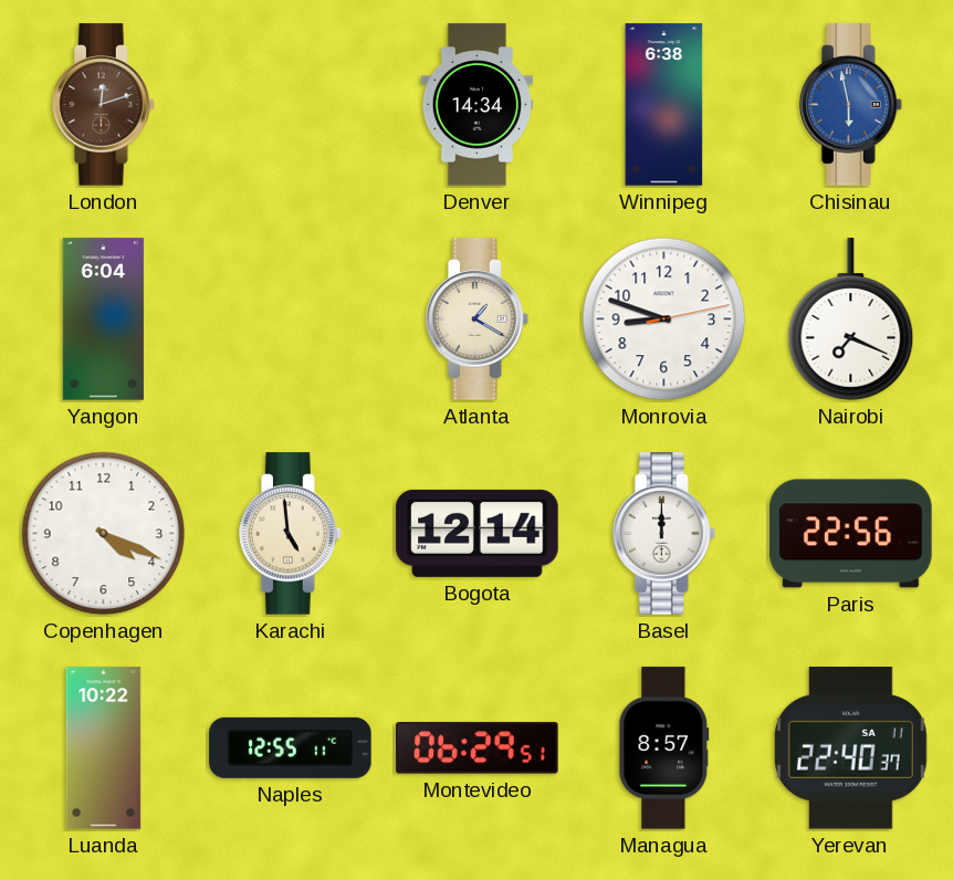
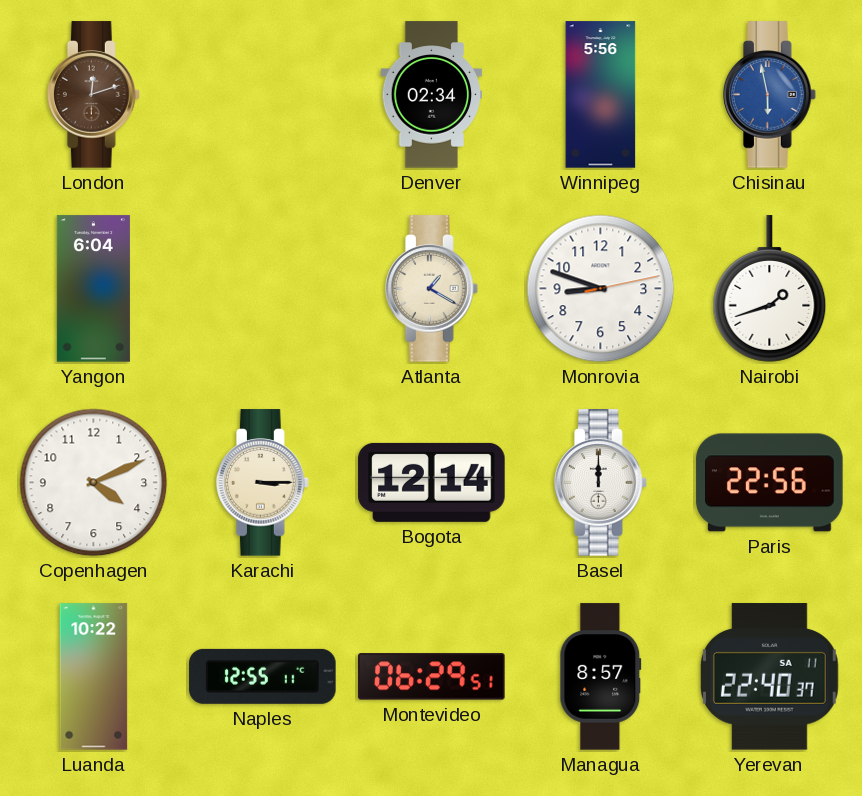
Denver: 14:34 -> 02:34
Winnipeg: 6:38 -> 5:56
Nairobi: 7:19 -> 1:42
Copenhagen: 4:19 -> 4:11
Karachi: 4:59 -> 3:15
